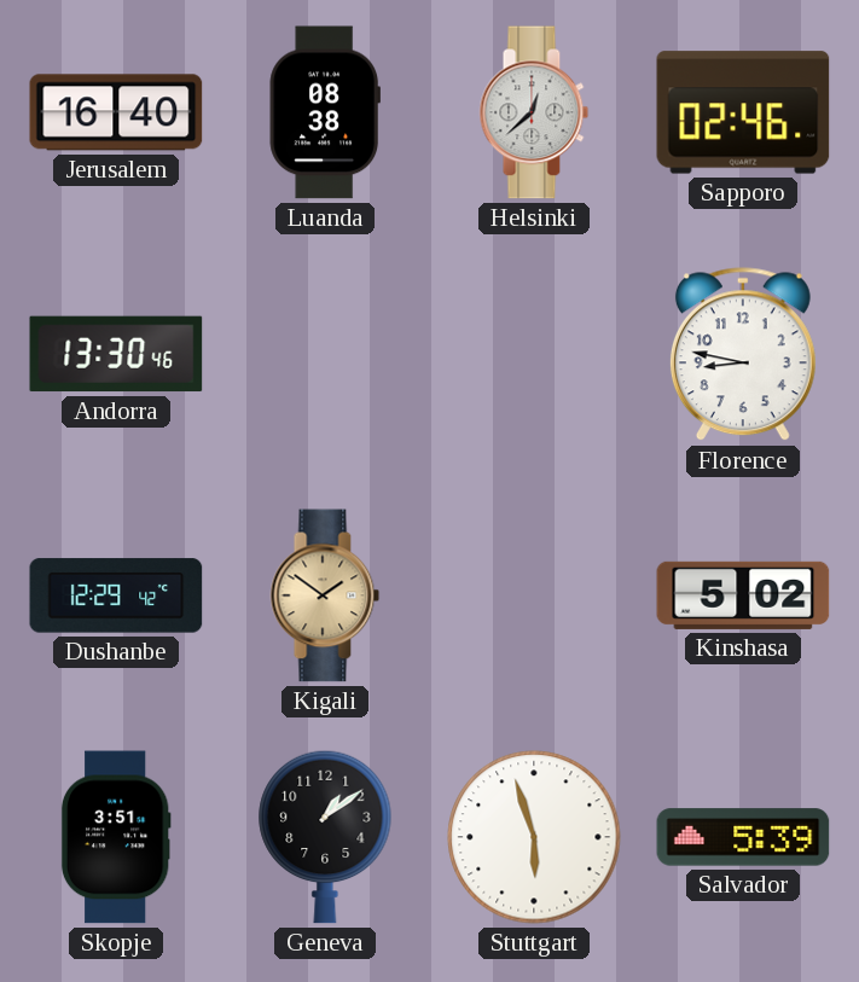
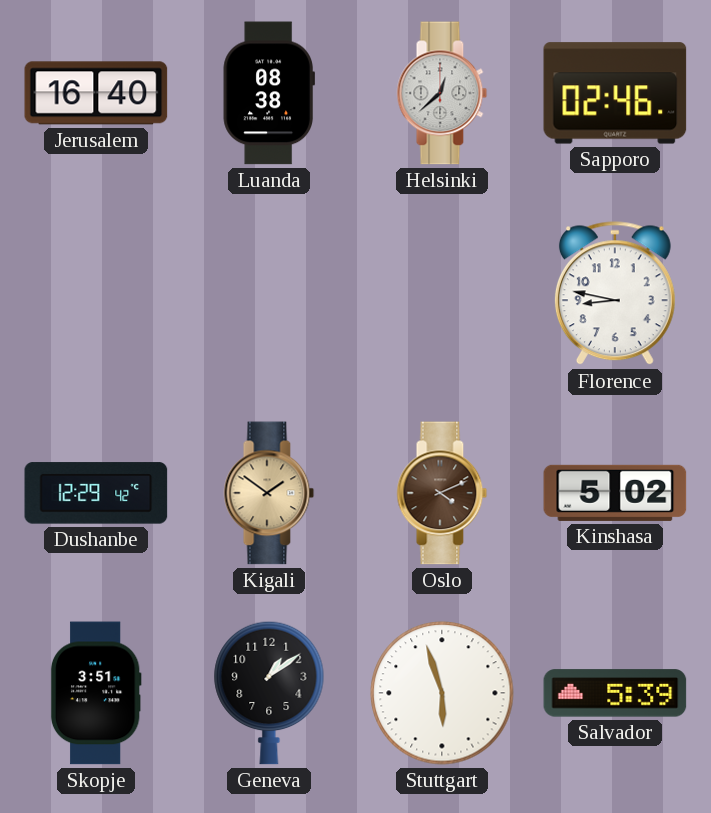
Andorra: 13:30 -> none
Oslo: none -> 4:11
